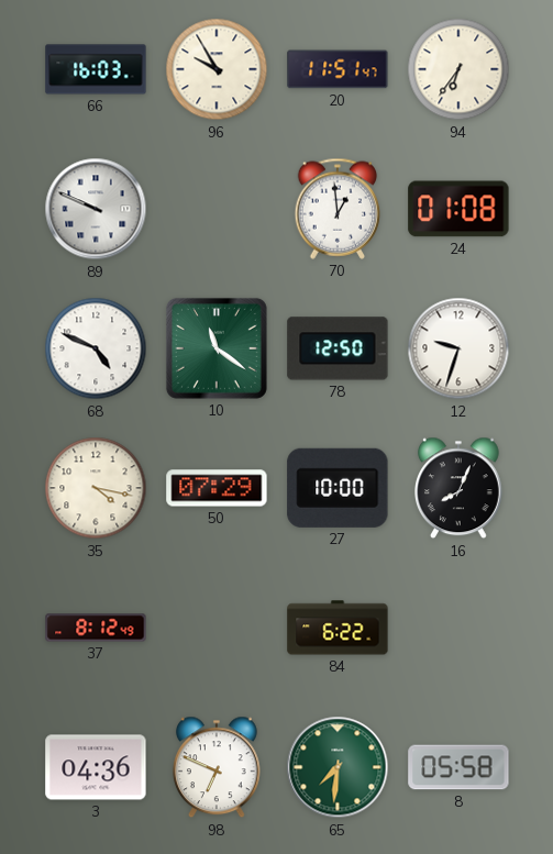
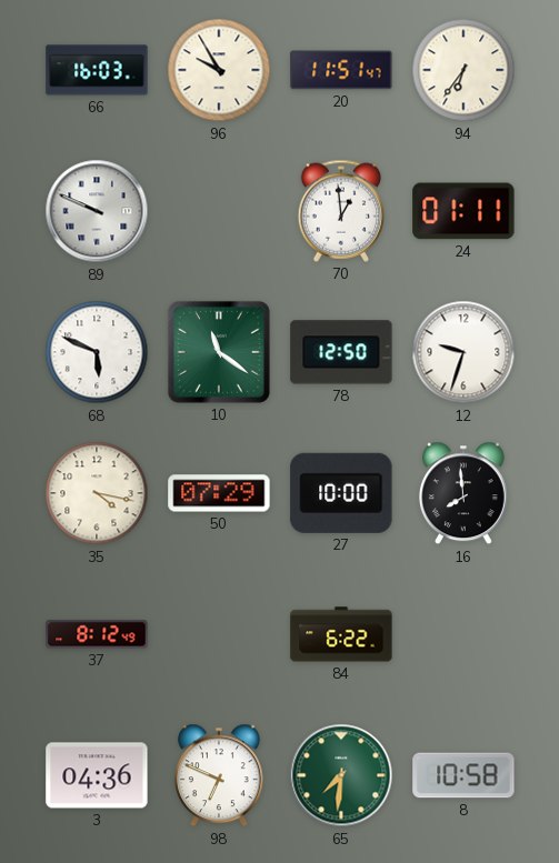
24: 01:08 -> 01:11
68: 4:49 -> 5:49
16: 8:04 -> 7:59
8: 05:58 -> 10:58
